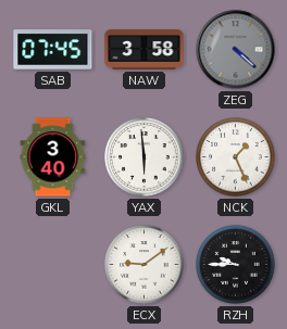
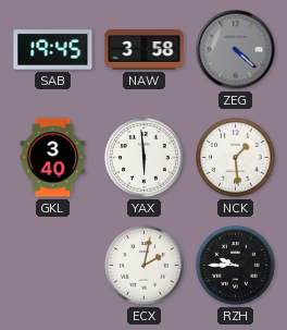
SAB: 07:45 -> 19:45
NCK: 1:26 -> 1:29
ECX: 9:09 -> 2:02
